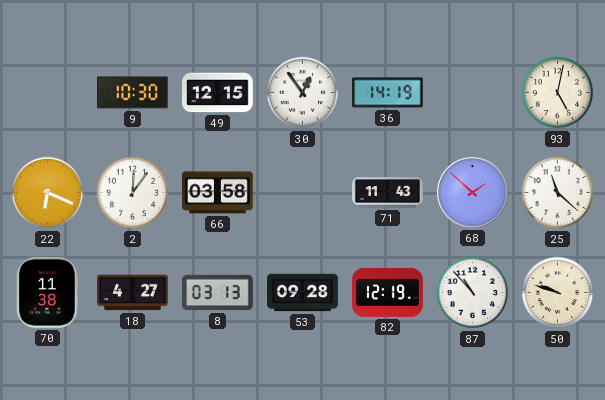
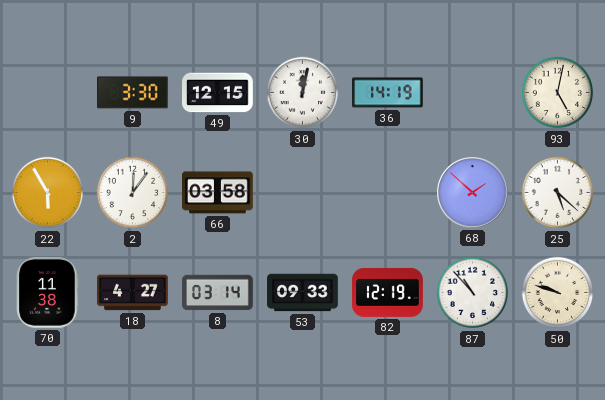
9: 10:30 -> 3:30
30: 12:54 -> 12:02
22: 6:19 -> 5:55
71: 11:43 -> none
25: 11:22 -> 5:22
8: 03:13 -> 03:14
53: 09:28 -> 09:33
